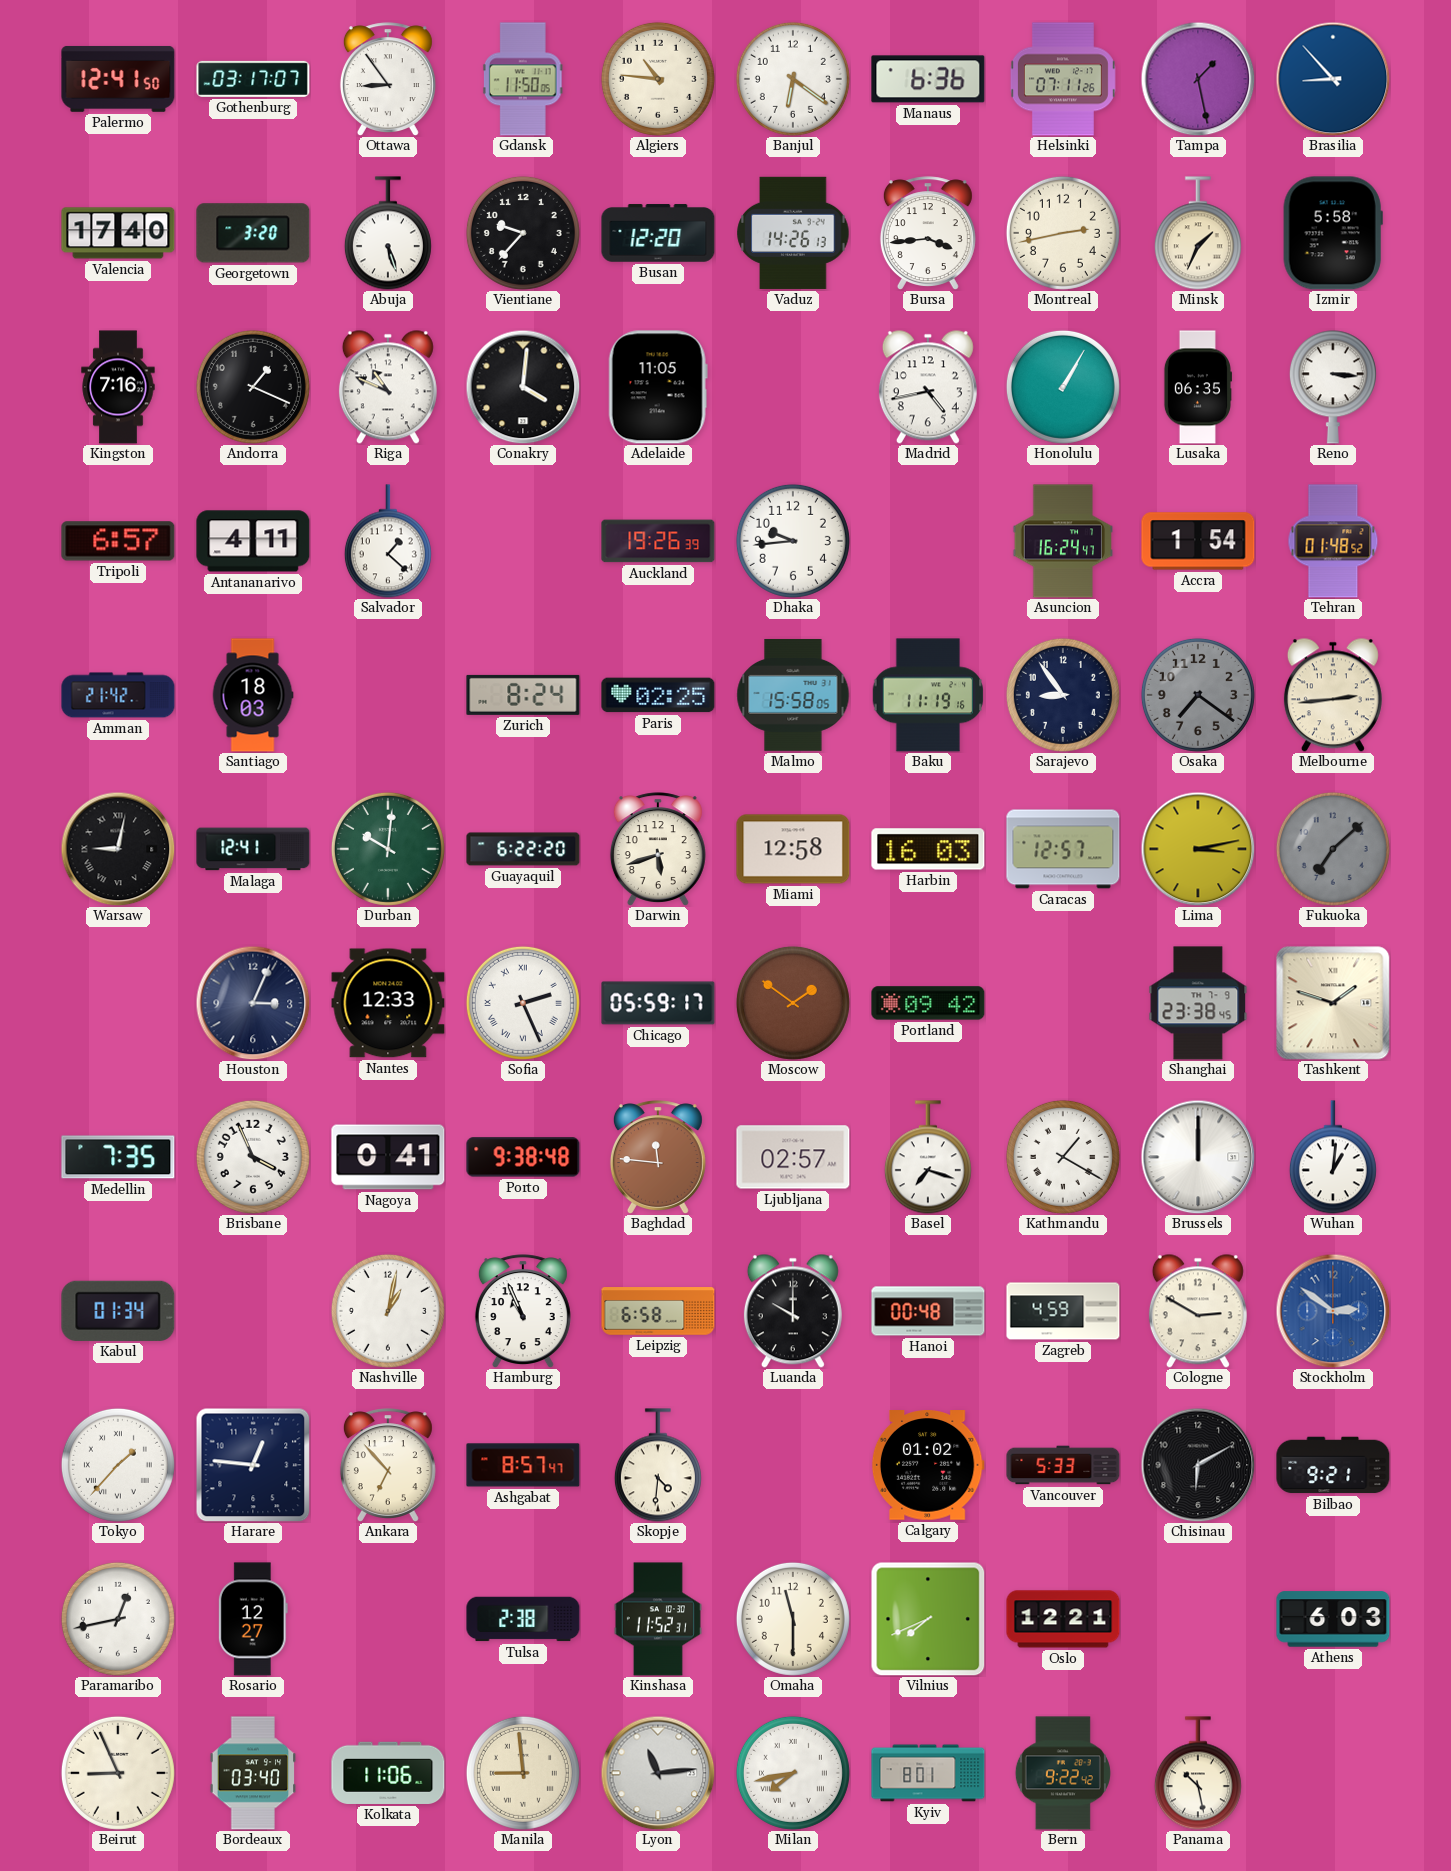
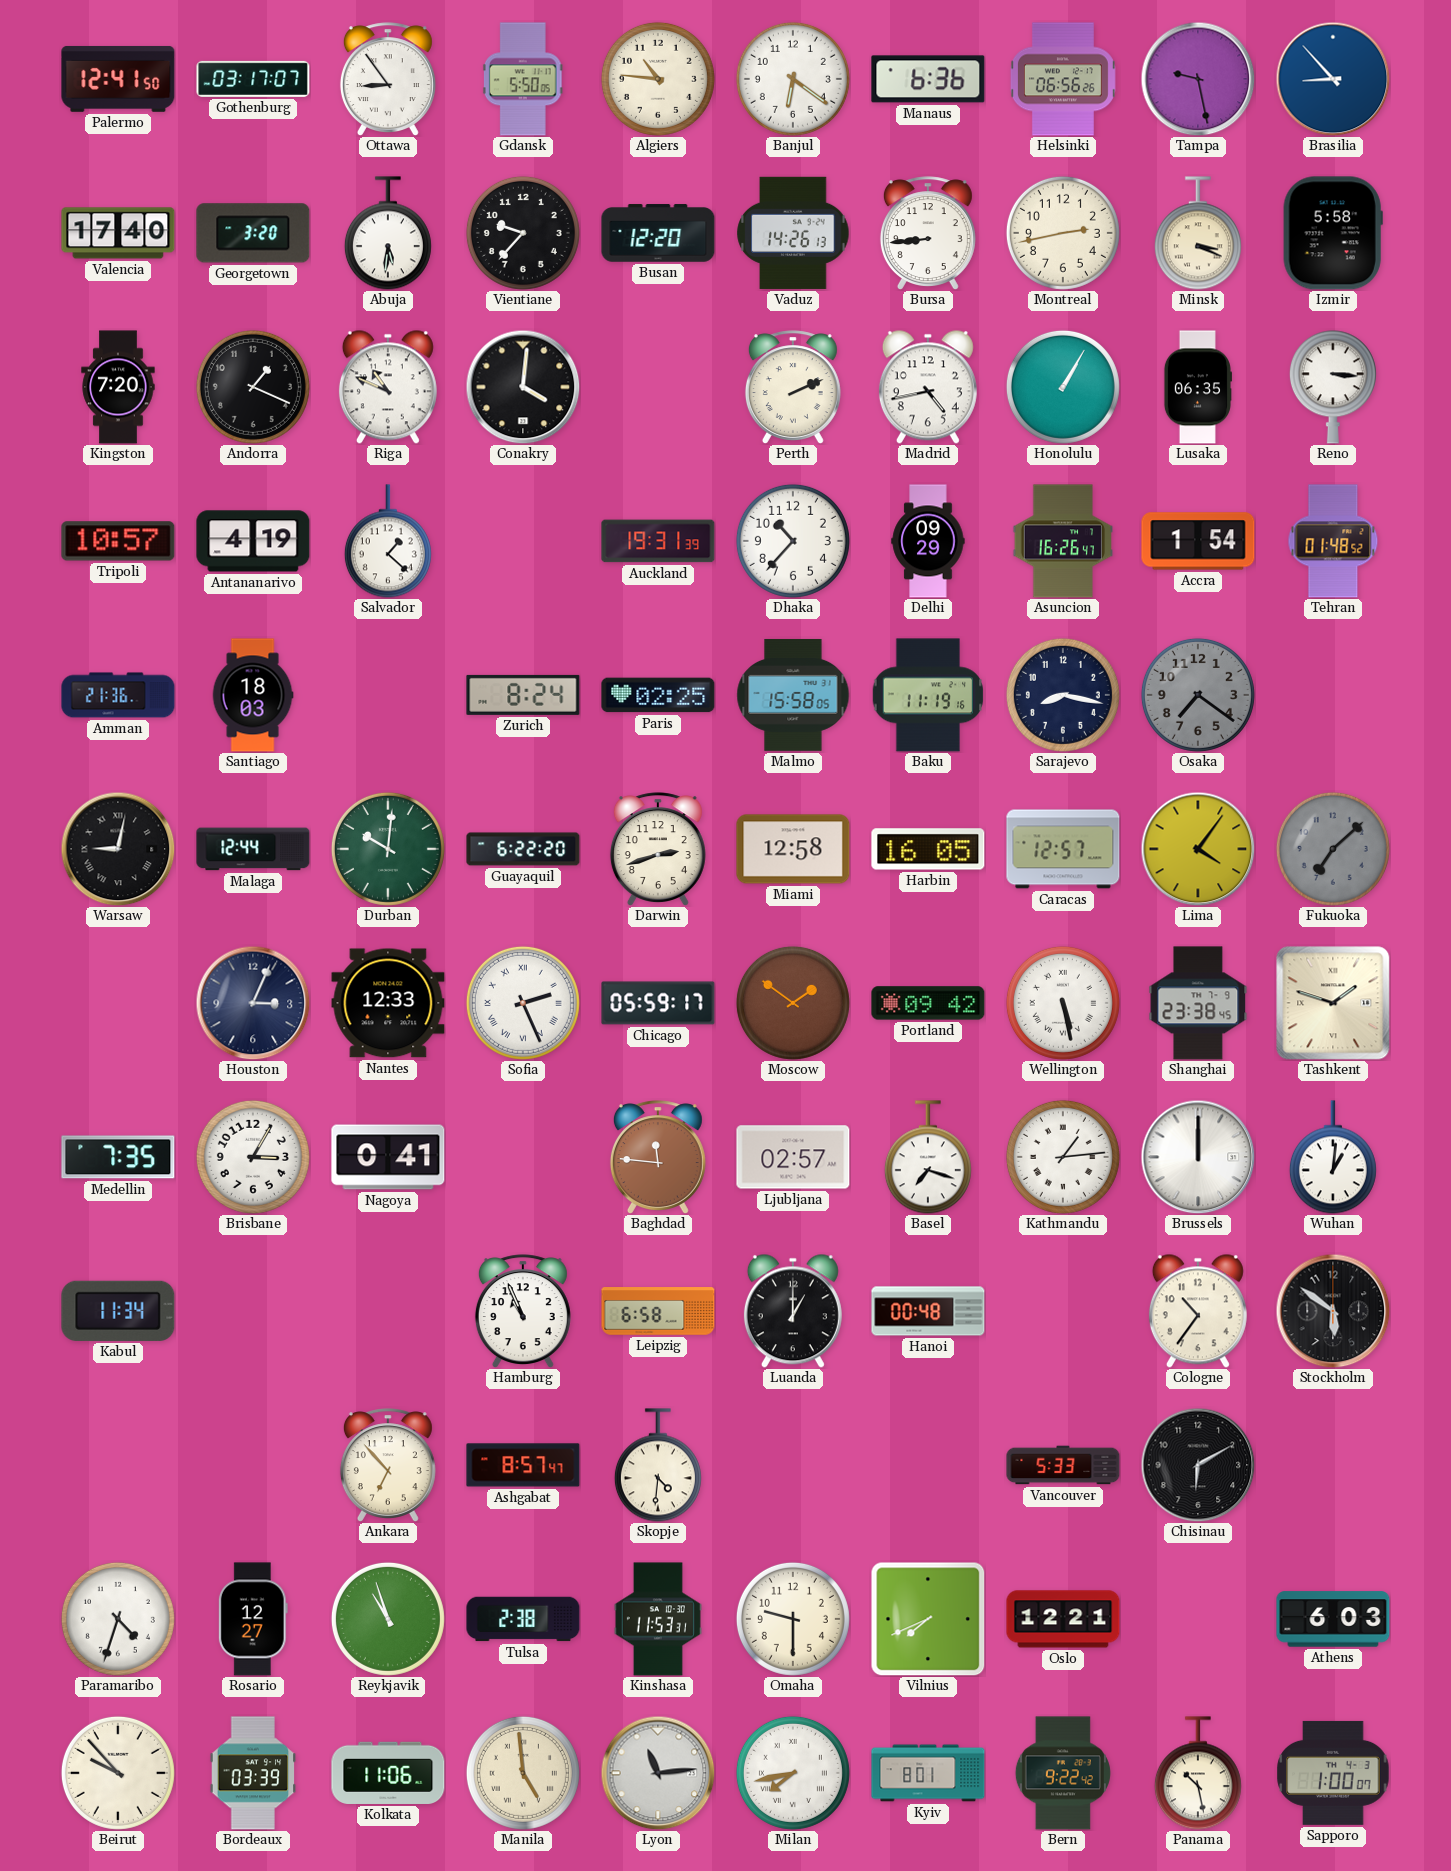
Gdansk: 11:50 -> 5:50
Helsinki: 07:11 -> 06:56
Tampa: 1:28 -> 9:28
Abuja: 5:27 -> 5:31
Bursa: 3:44 -> 8:44
Minsk: 1:34 -> 3:19
Kingston: 7:16 -> 7:20
Adelaide: 11:05 -> none
Perth: none -> 2:11
Tripoli: 6:57 -> 10:57
Antananarivo: 4:11 -> 4:19
Auckland: 19:26 -> 19:31
Dhaka: 9:44 -> 10:37
Delhi: none -> 09:29
Asuncion: 16:24 -> 16:26
Amman: 21:42 -> 21:36
Sarajevo: 8:54 -> 8:17
Melbourne: 2:44 -> none
Malaga: 12:41 -> 12:44
Darwin: 5:42 -> 2:42
Harbin: 16:03 -> 16:05
Lima: 3:13 -> 4:06
Wellington: none -> 5:28
Brisbane: 3:56 -> 3:05
Porto: 9:38 -> none
Kathmandu: 1:20 -> 1:14
Kabul: 01:34 -> 11:34
Nashville: 1:02 -> none
Luanda: 10:00 -> 1:00
Zagreb: 4:59 -> none
Cologne: 2:50 -> 10:36
Stockholm: 2:51 -> 5:51
Stockholm dial: blue -> black
Tokyo: 1:37 -> none
Harare: 12:46 -> none
Calgary: 01:02 -> none
Bilbao: 9:21 -> none
Paramaribo: 12:43 -> 4:33
Reykjavik: none -> 10:57
Kinshasa: 11:52 -> 11:53
Omaha: 11:30 -> 9:30
Beirut: 8:56 -> 9:53
Bordeaux: 03:40 -> 03:39
Manila: 8:59 -> 4:59
Sapporo: none -> 1:00
